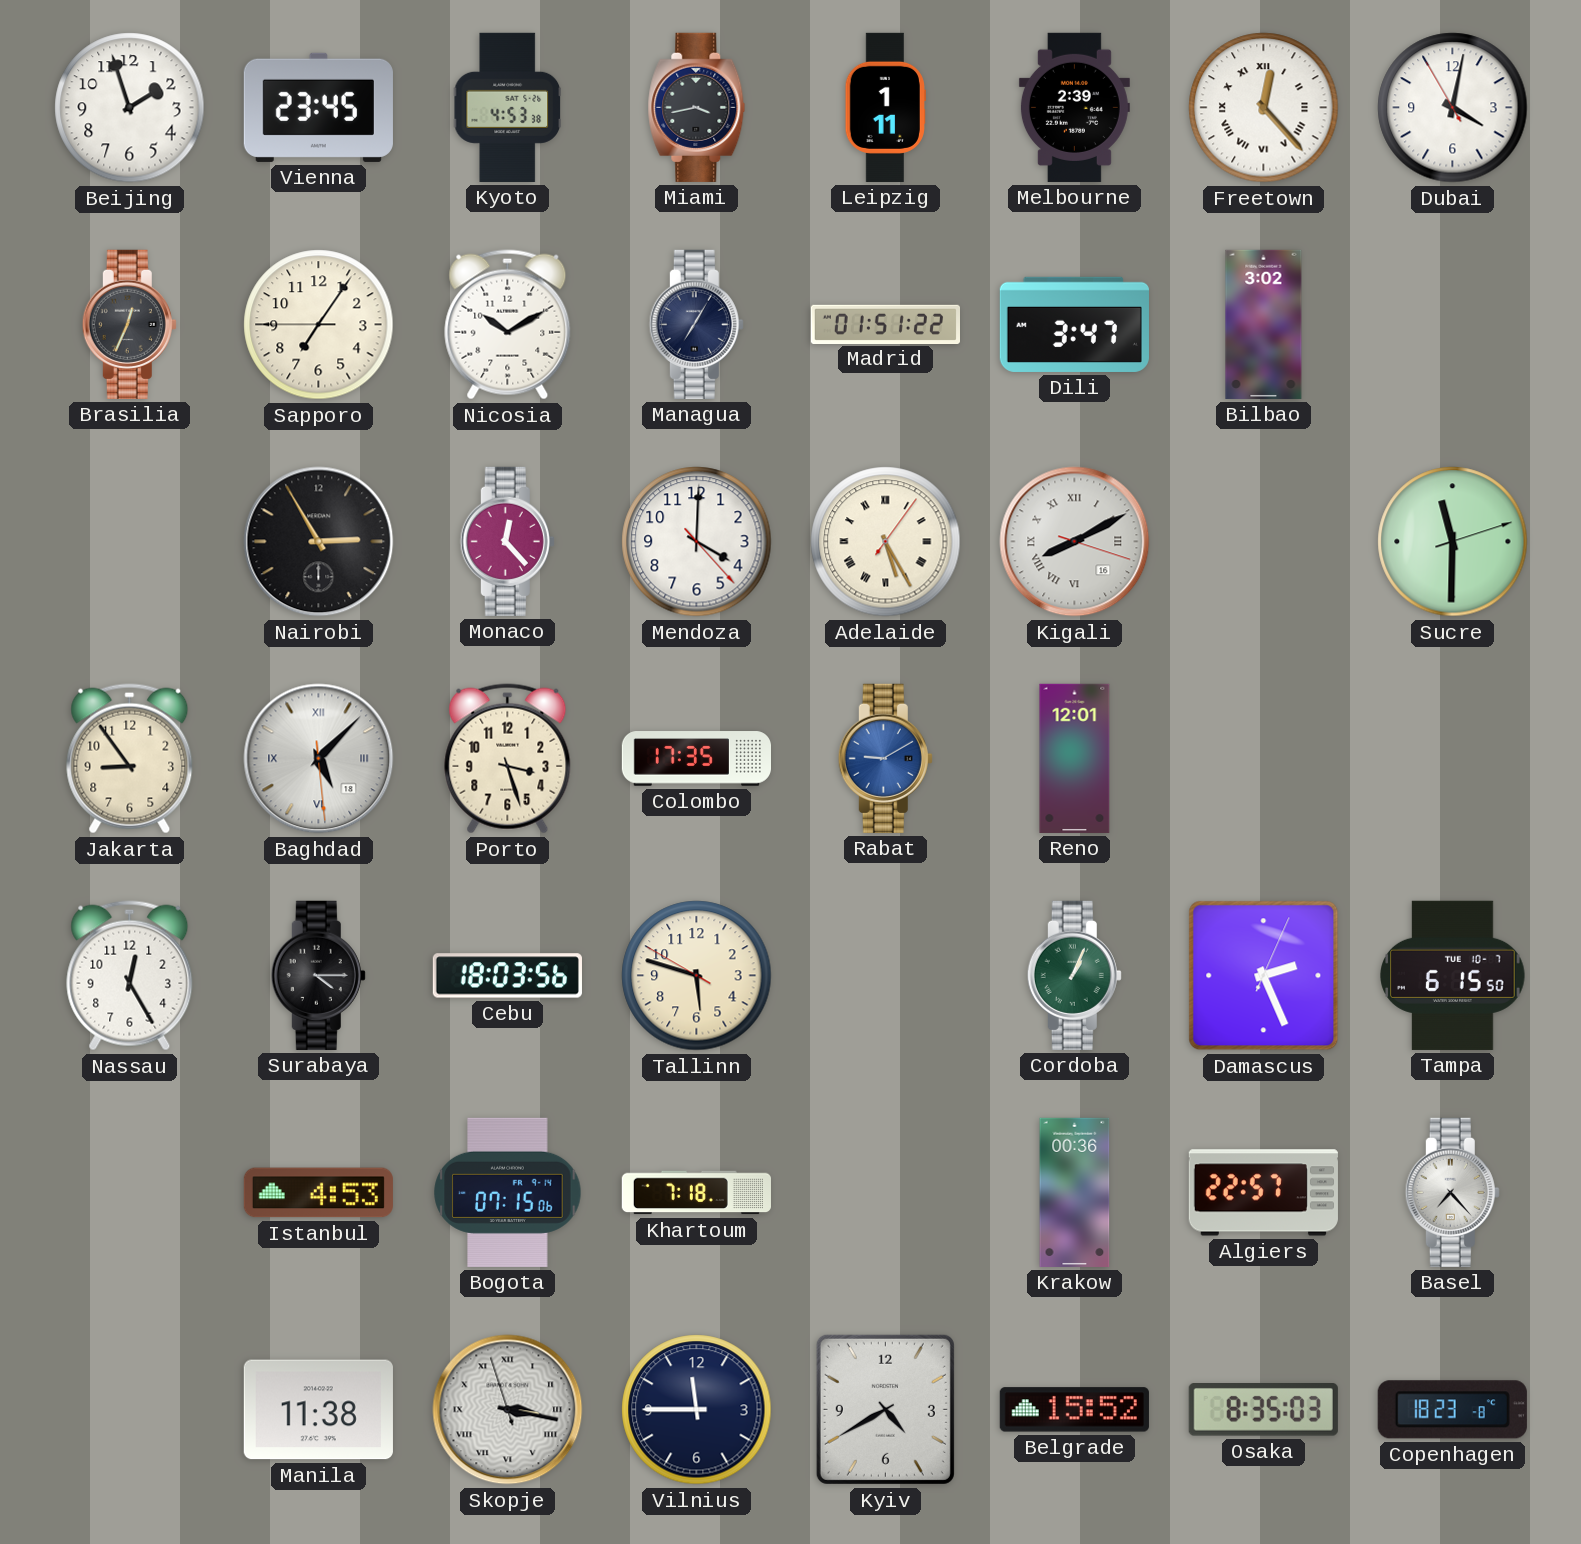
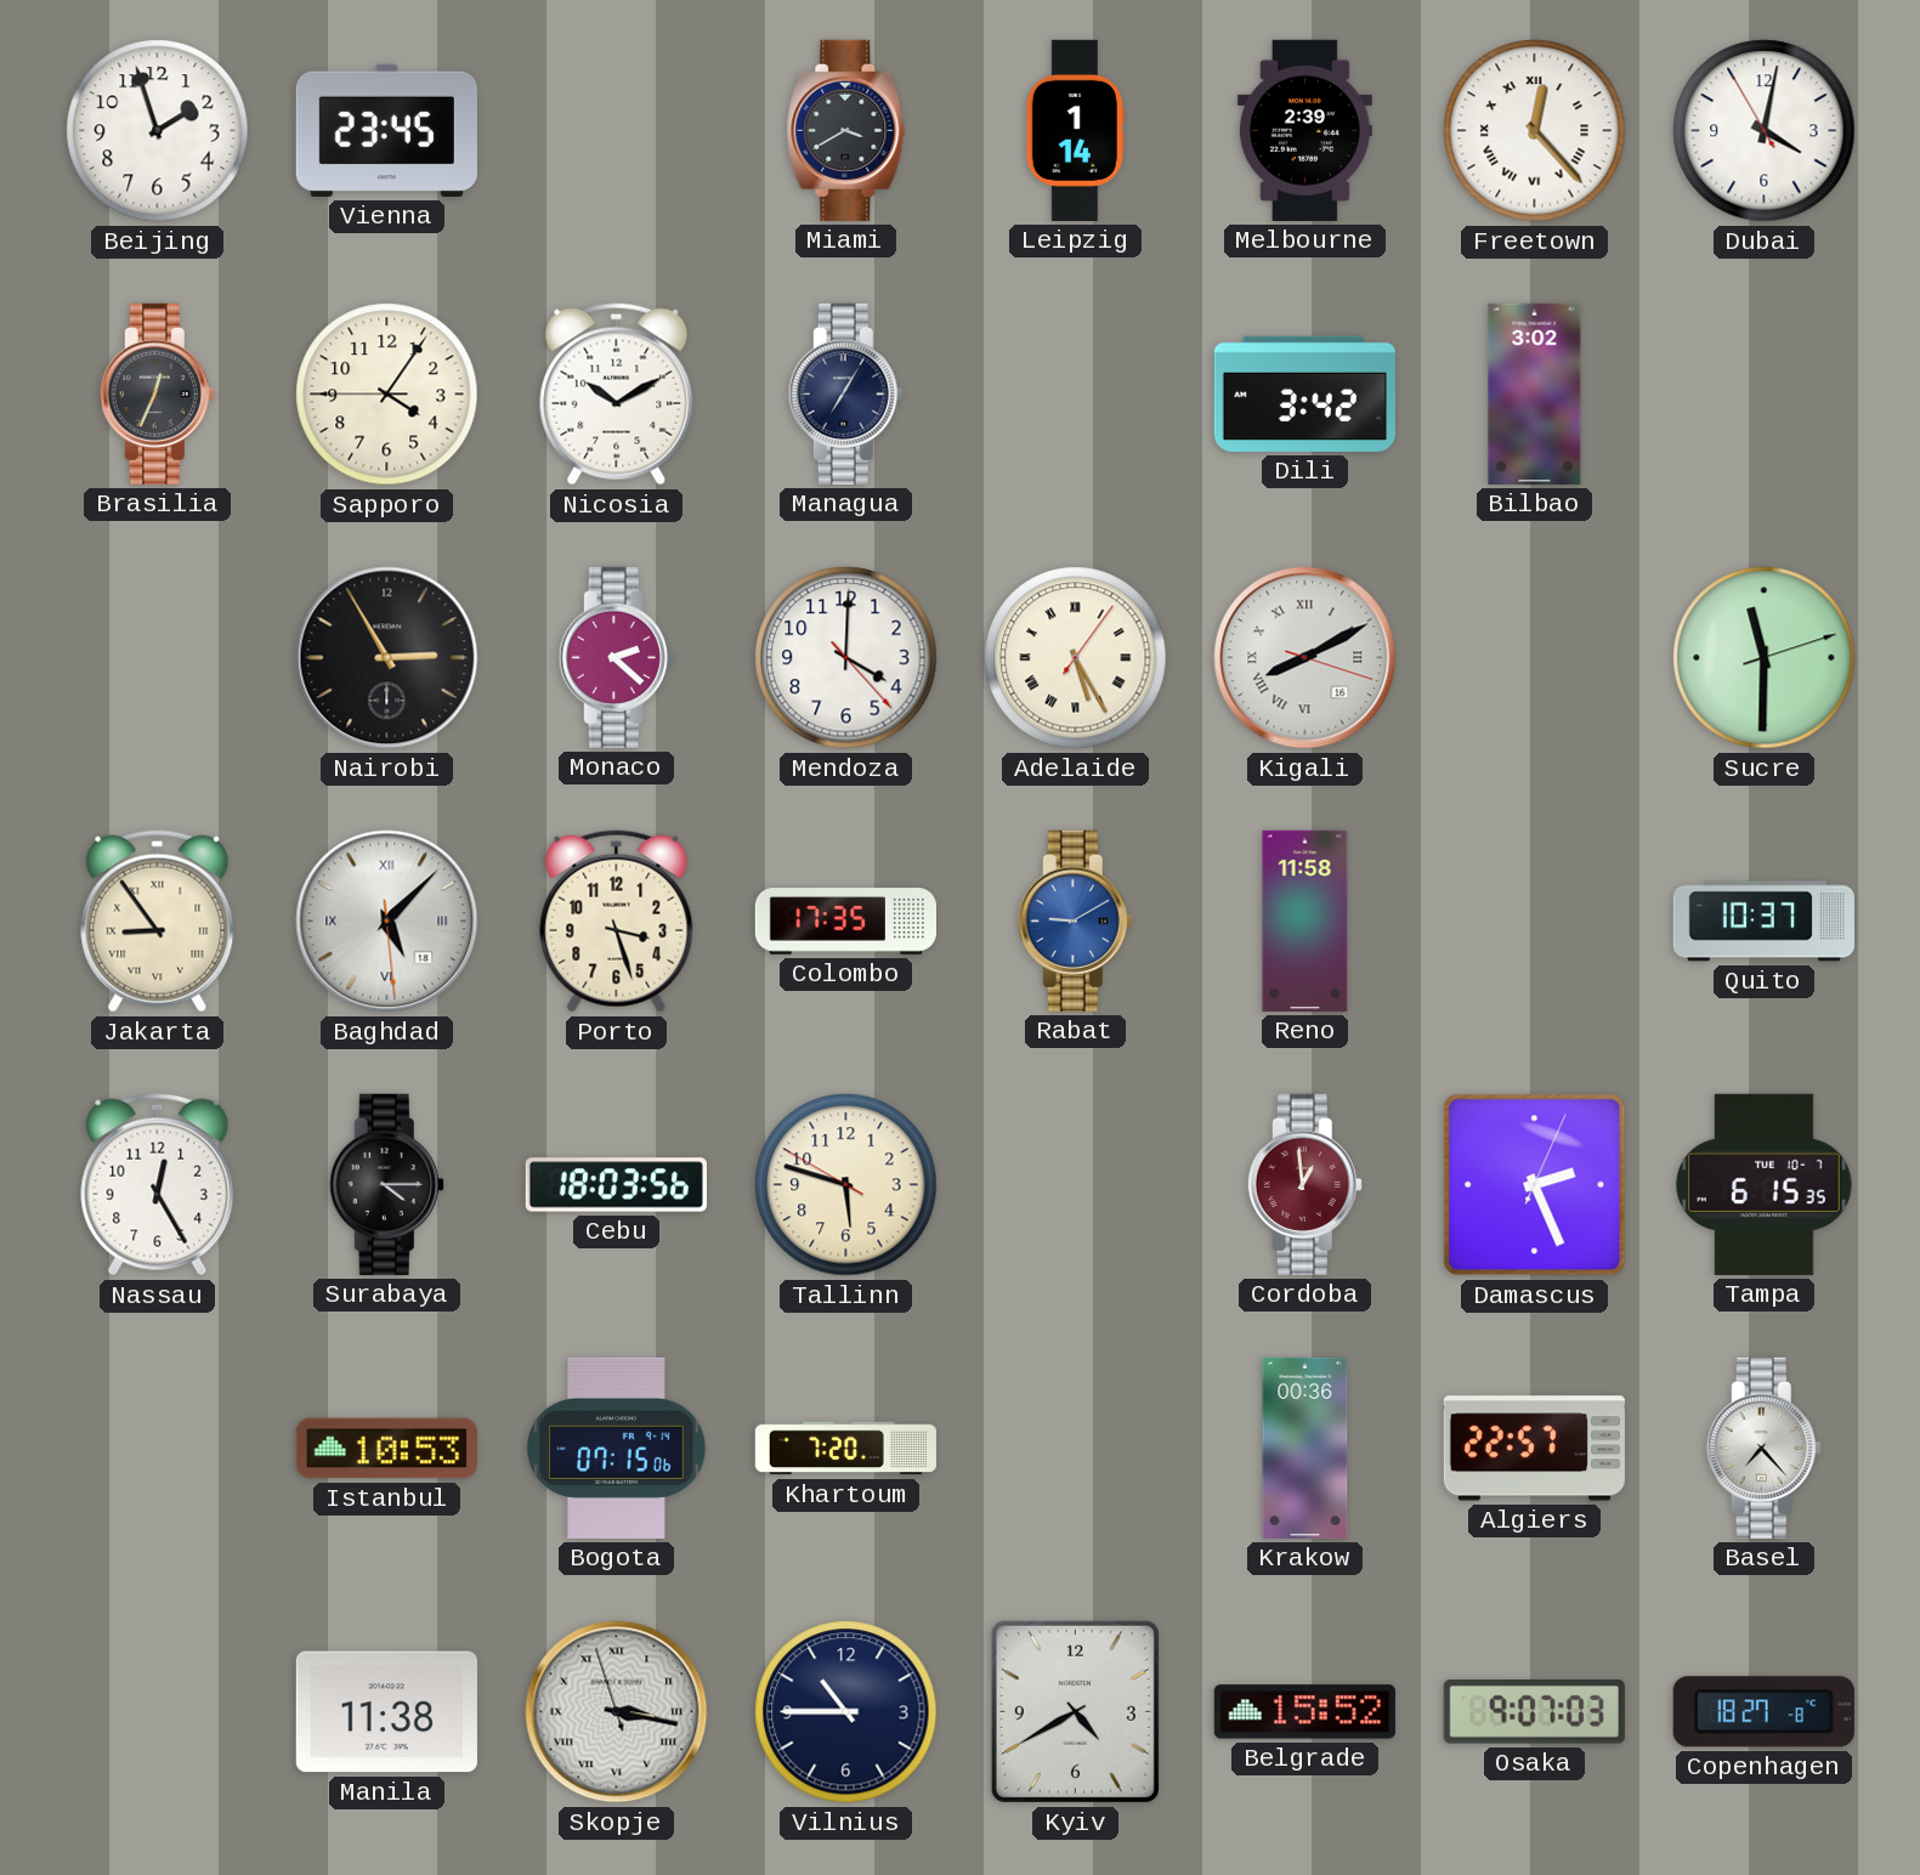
Kyoto: 4:53 -> none
Miami: 3:43 -> 3:40
Leipzig: 1:11 -> 1:14
Sapporo: 7:05 -> 4:05
Madrid: 01:51 -> none
Dili: 3:47 -> 3:42
Monaco: 12:23 -> 2:22
Jakarta numerals: Arabic -> Roman
Reno: 12:01 -> 11:58
Quito: none -> 10:37
Cordoba: 1:04 -> 12:59
Cordoba dial: green -> burgundy
Tampa: 6:15:50 -> 6:15:35
Istanbul: 4:53 -> 10:53
Khartoum: 7:18 -> 7:20
Vilnius: 11:45 -> 10:45
Osaka: 8:35 -> 9:07
Copenhagen: 18:23 -> 18:27
